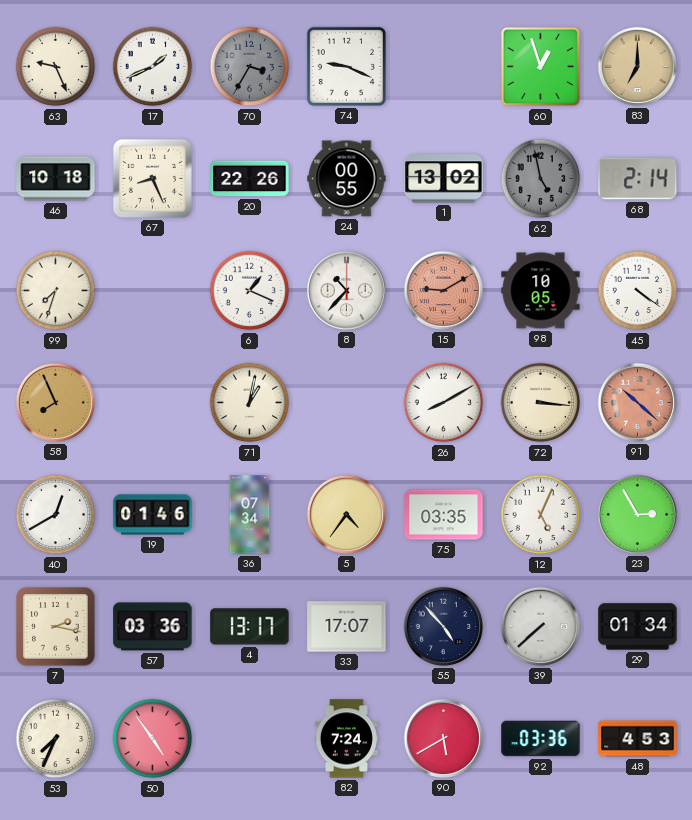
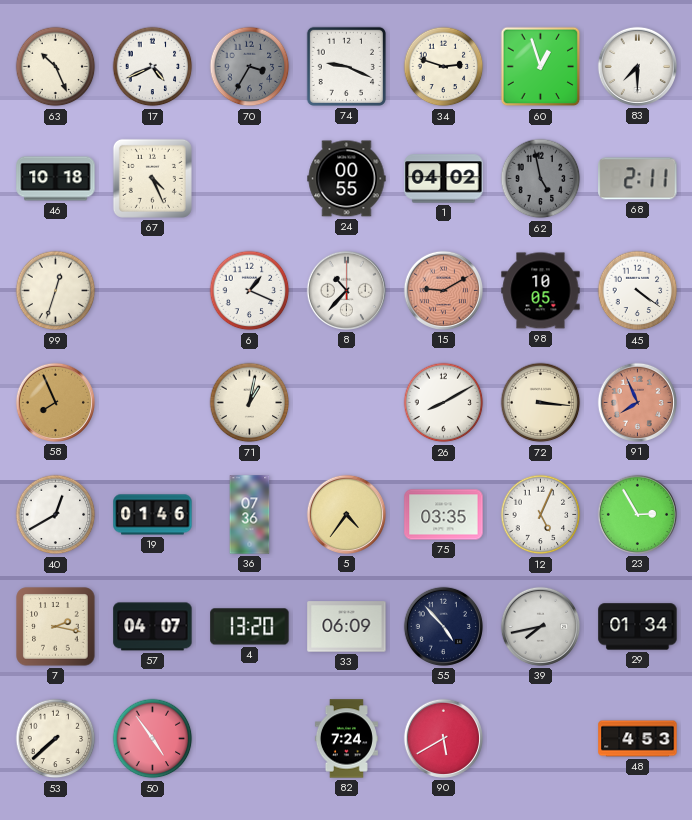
63: 9:26 -> 10:26
17: 1:41 -> 4:41
34: none -> 2:48
83: 7:00 -> 7:30
83 dial: champagne -> white
67: 8:26 -> 4:26
20: 22:26 -> none
1: 13:02 -> 04:02
68: 2:14 -> 2:11
99: 7:33 -> 12:33
91: 10:22 -> 7:56
36: 07:34 -> 07:36
57: 03:36 -> 04:07
4: 13:17 -> 13:20
33: 17:07 -> 06:09
39: 7:38 -> 7:43
53: 7:34 -> 7:38
92: 03:36 -> none
